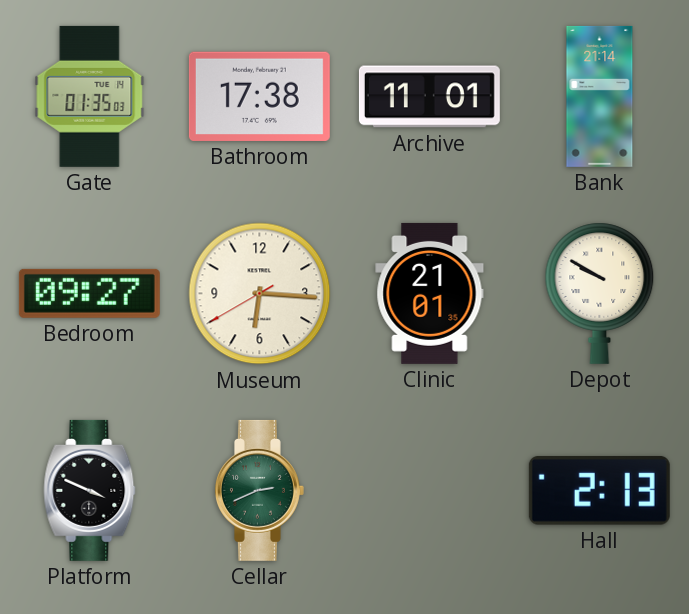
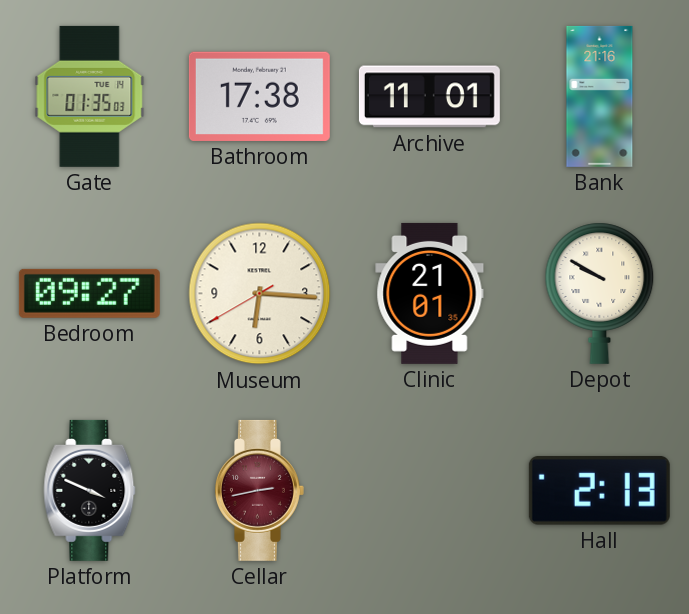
Bank: 21:14 -> 21:16
Cellar: 2:41 -> 2:43
Cellar dial: green -> burgundy
